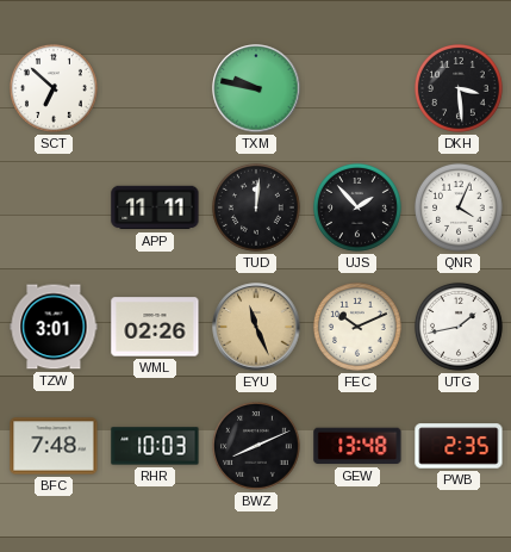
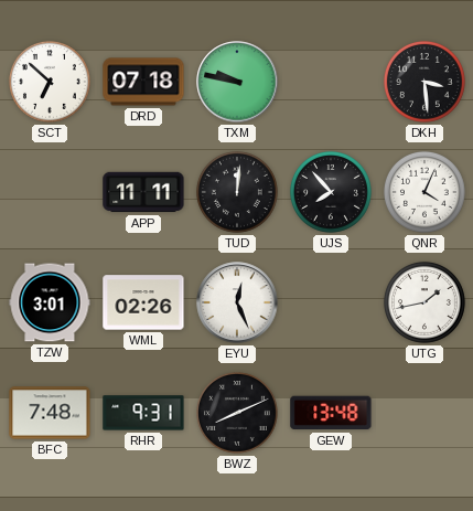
DRD: none -> 07:18
UJS: 1:53 -> 7:53
EYU: 11:26 -> 12:26
EYU dial: champagne -> white
FEC: 10:11 -> none
RHR: 10:03 -> 9:31
PWB: 2:35 -> none
